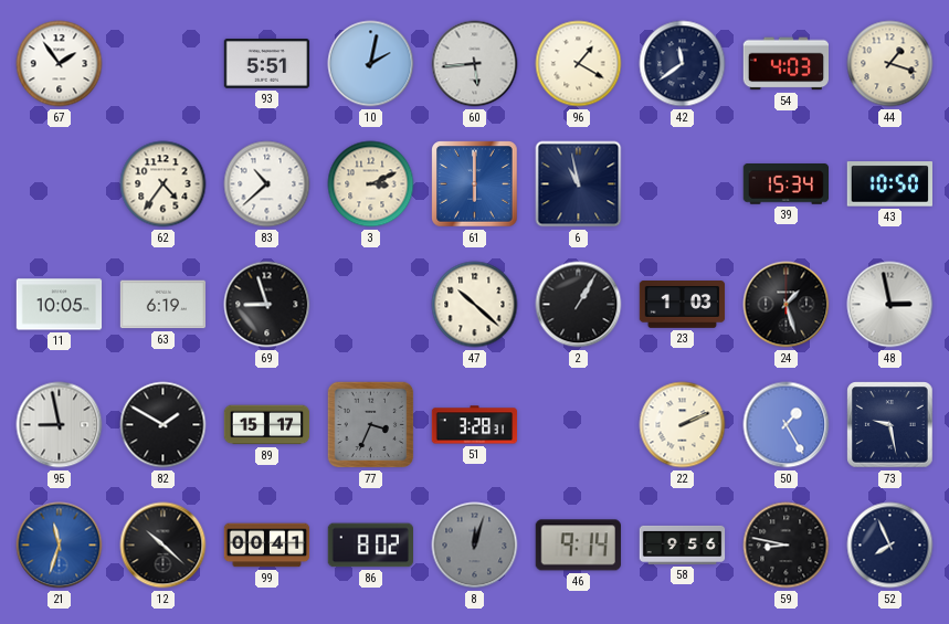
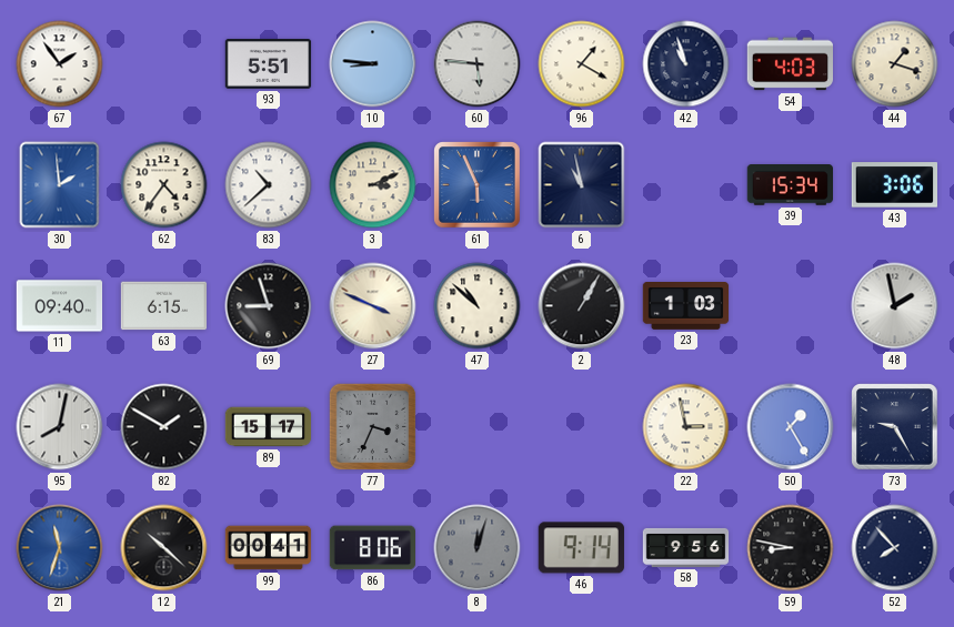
10: 2:02 -> 8:46
60: 5:44 -> 5:46
42: 11:39 -> 10:57
30: none -> 1:59
61: 6:00 -> 5:56
43: 10:50 -> 3:06
11: 10:05 -> 09:40
63: 6:19 -> 6:15
27: none -> 3:49
47: 10:22 -> 10:52
24: 1:27 -> none
48: 2:58 -> 1:58
95: 8:58 -> 8:02
51: 3:28 -> none
22: 2:11 -> 2:58
73: 9:28 -> 9:25
86: 8:02 -> 8:06
52: 7:56 -> 7:53
